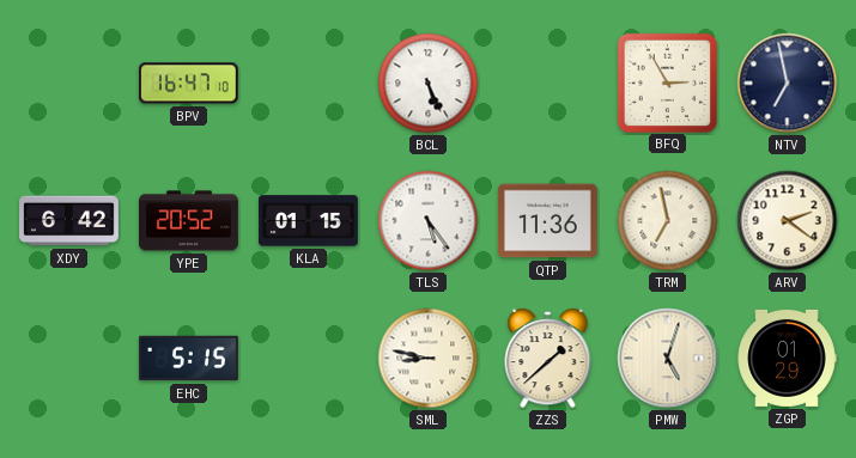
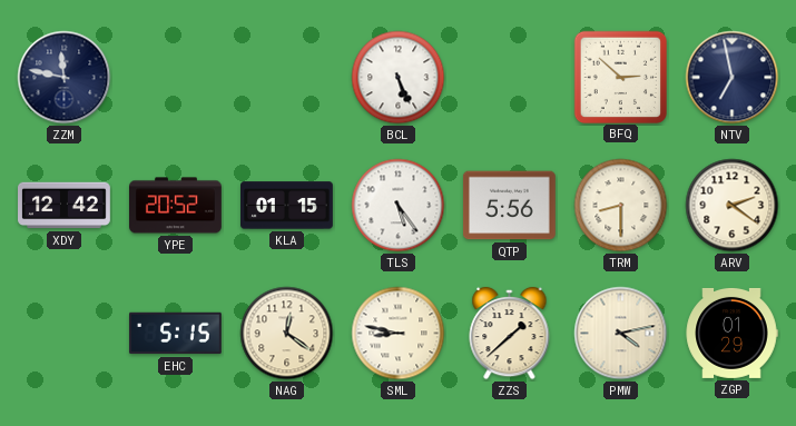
ZZM: none -> 11:47
BPV: 16:47 -> none
BFQ: 2:55 -> 2:52
XDY: 6:42 -> 12:42
QTP: 11:36 -> 5:56
TRM: 6:58 -> 8:30
NAG: none -> 12:21
PMW: 5:03 -> 4:13
